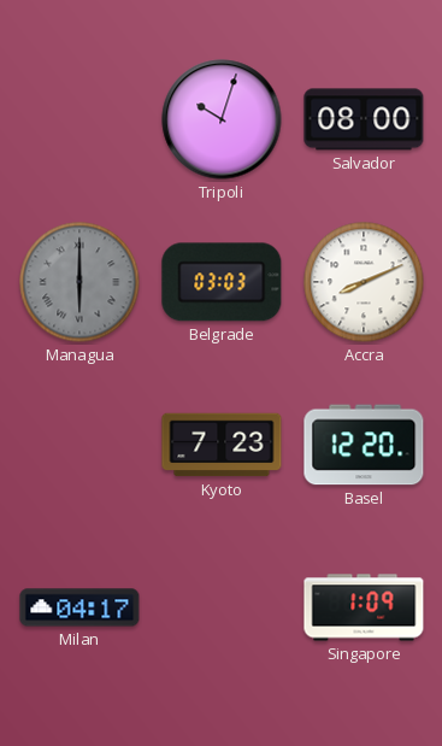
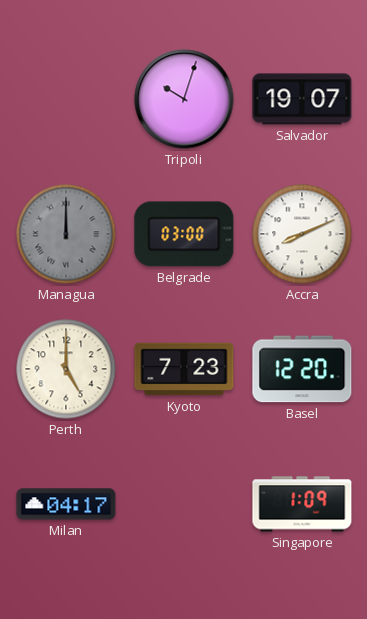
Salvador: 08:00 -> 19:07
Managua: 6:00 -> 12:00
Belgrade: 03:03 -> 03:00
Perth: none -> 5:00
